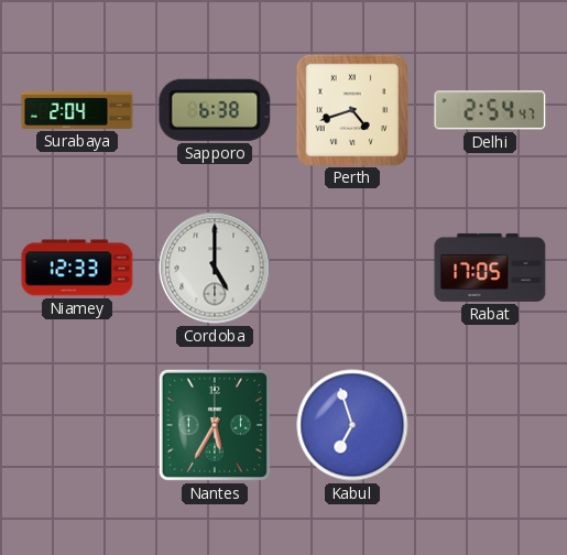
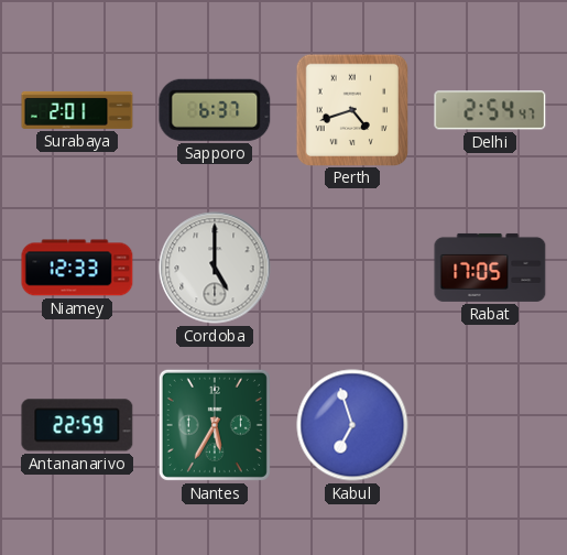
Surabaya: 2:04 -> 2:01
Sapporo: 6:38 -> 6:37
Antananarivo: none -> 22:59
